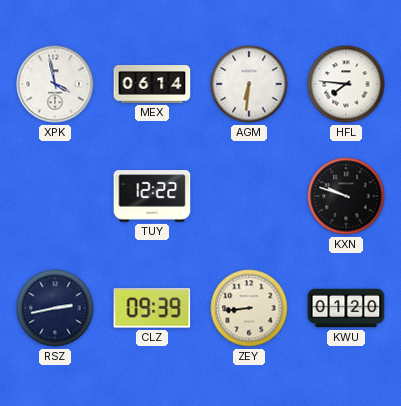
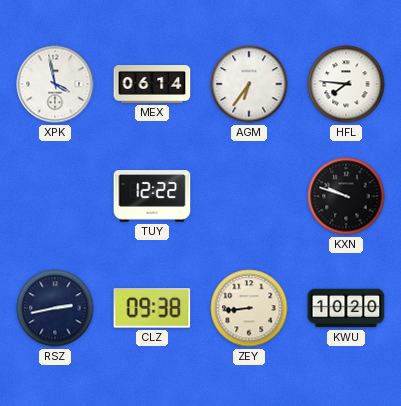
AGM: 6:31 -> 6:36
CLZ: 09:39 -> 09:38
KWU: 01:20 -> 10:20
